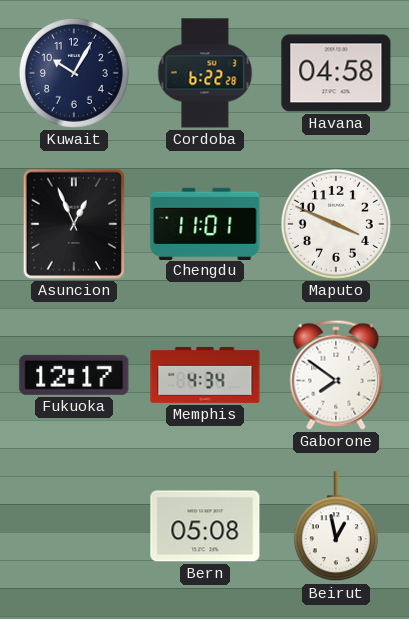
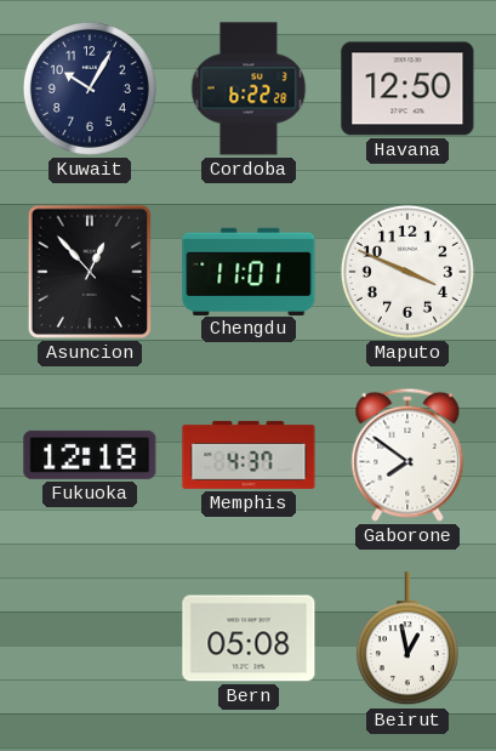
Havana: 04:58 -> 12:50
Asuncion: 12:56 -> 12:53
Fukuoka: 12:17 -> 12:18
Memphis: 4:34 -> 4:37
